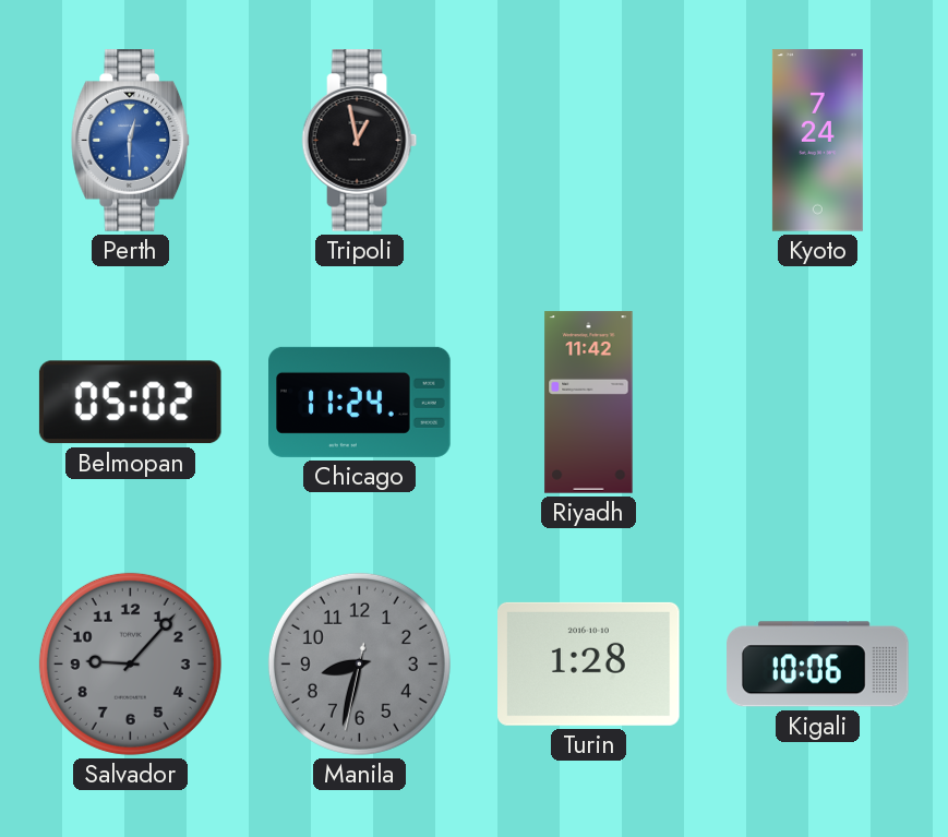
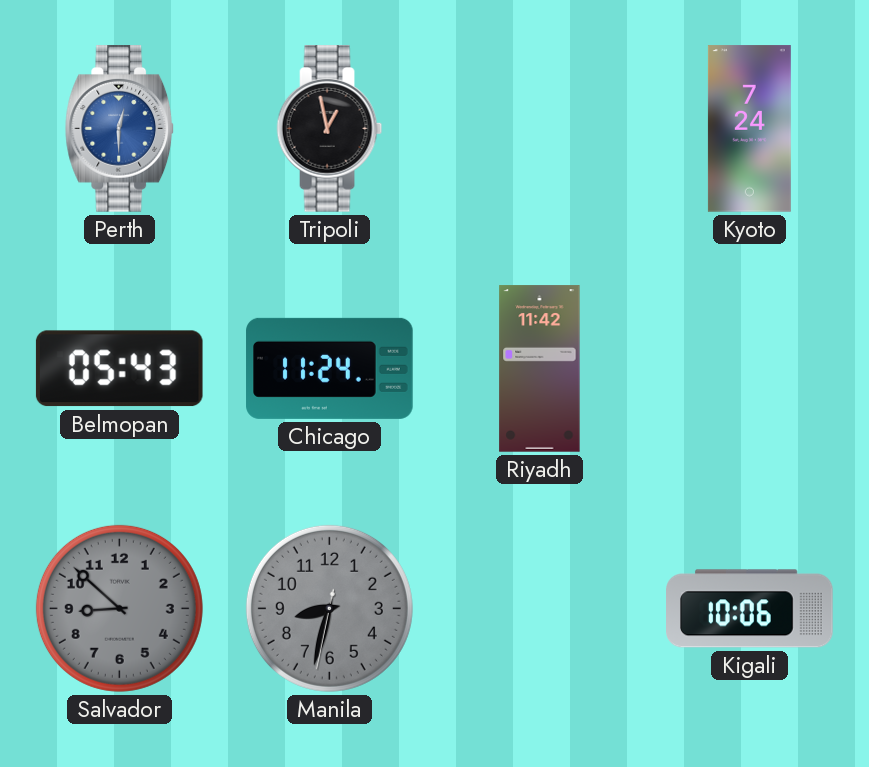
Belmopan: 05:02 -> 05:43
Salvador: 9:07 -> 8:52
Turin: 1:28 -> none
